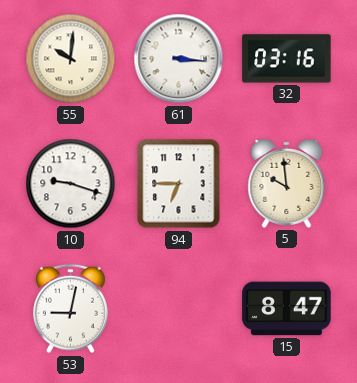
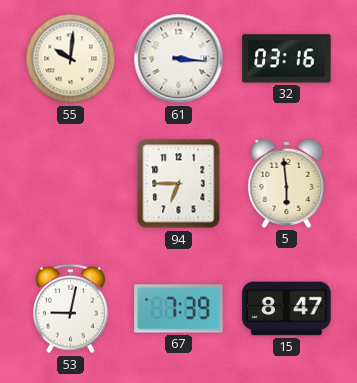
10: 9:18 -> none
5: 9:59 -> 5:59
67: none -> 7:39
